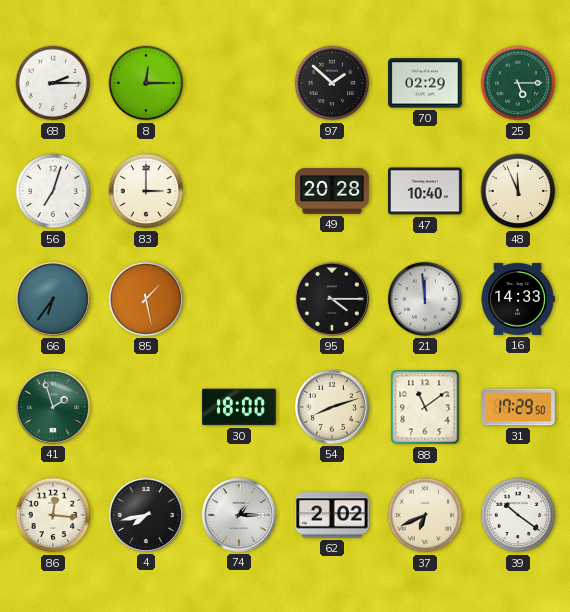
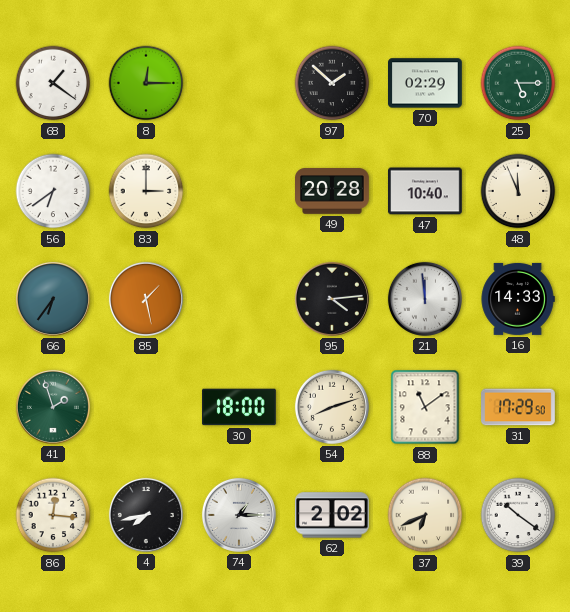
68: 2:15 -> 1:21
56: 7:03 -> 6:39
95: 4:15 -> 4:14
